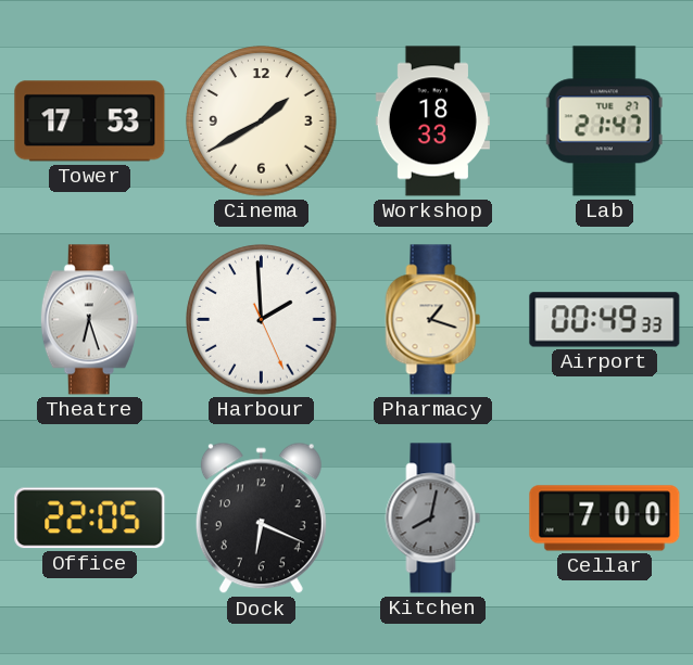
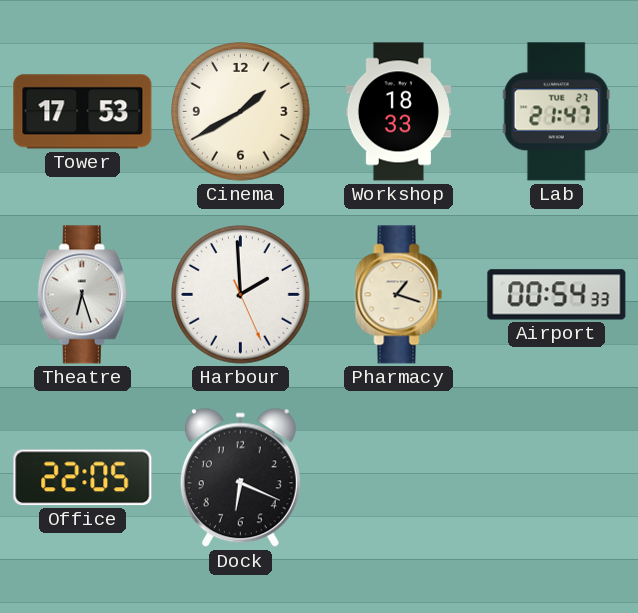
Airport: 00:49 -> 00:54
Kitchen: 8:02 -> none
Cellar: 7:00 -> none
